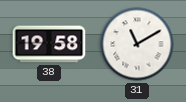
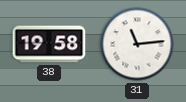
31: 11:10 -> 11:14
